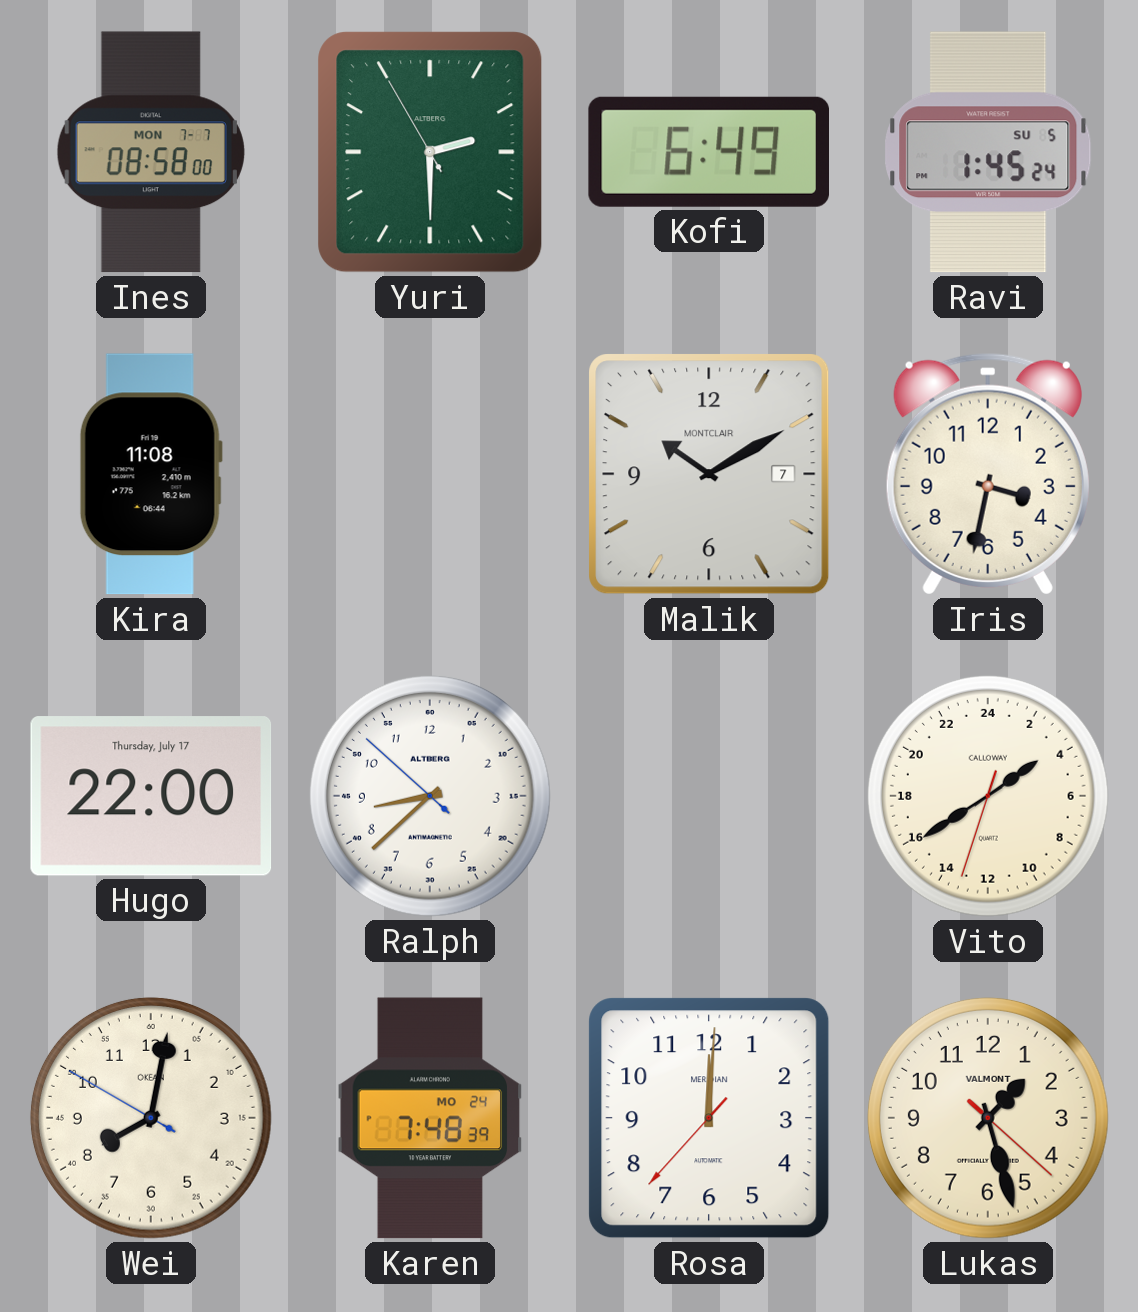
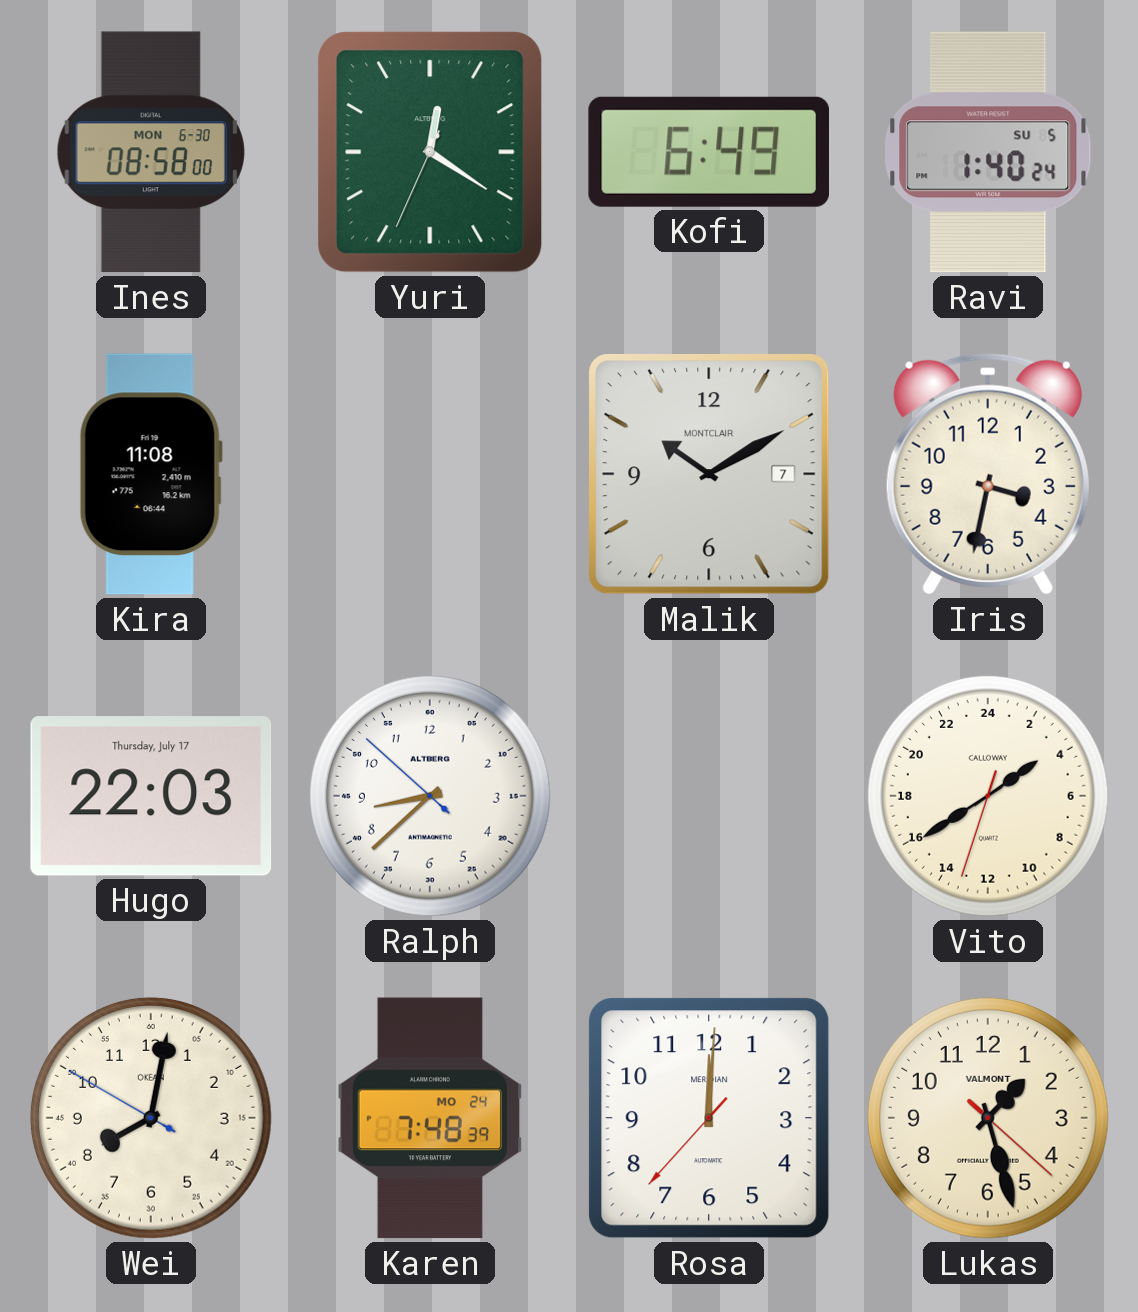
Ines date: MON 7-7 -> MON 6-30
Yuri: 2:29 -> 12:20
Ravi: 1:45 -> 1:40
Hugo: 22:00 -> 22:03
